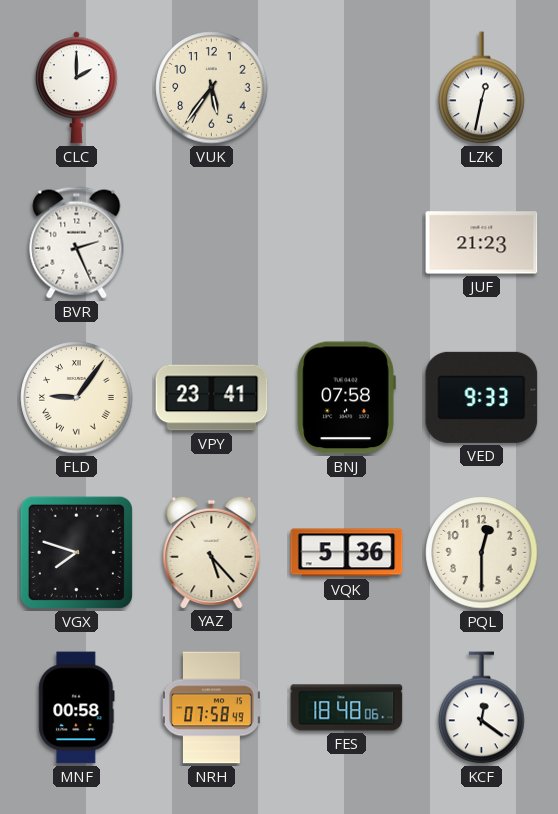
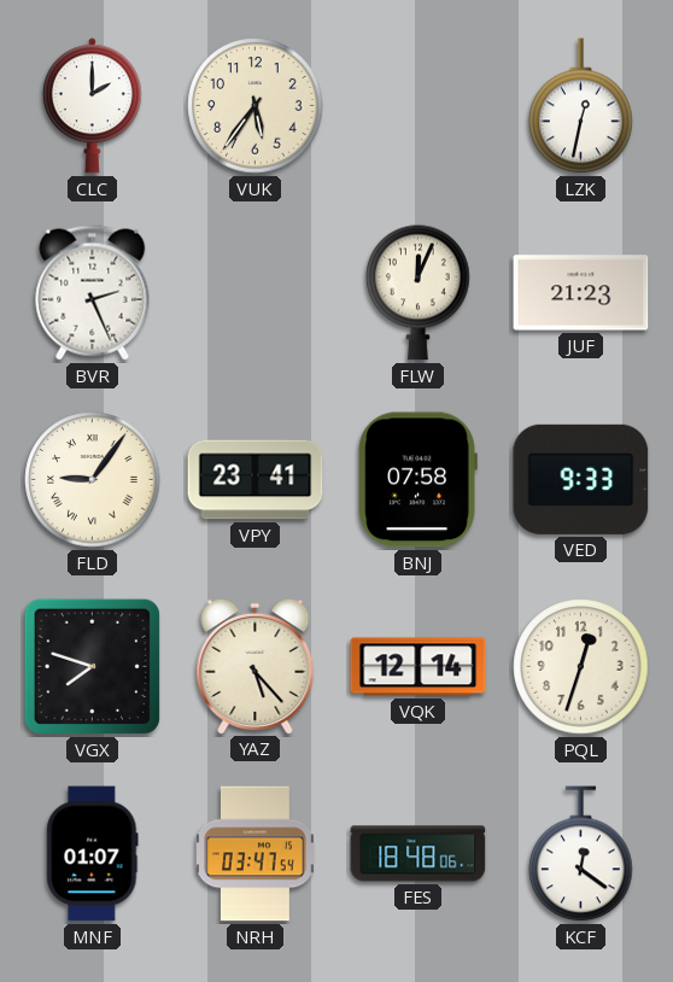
FLW: none -> 12:04
VQK: 5:36 -> 12:14
PQL: 12:30 -> 12:33
MNF: 00:58 -> 01:07
NRH: 07:58 -> 03:47
